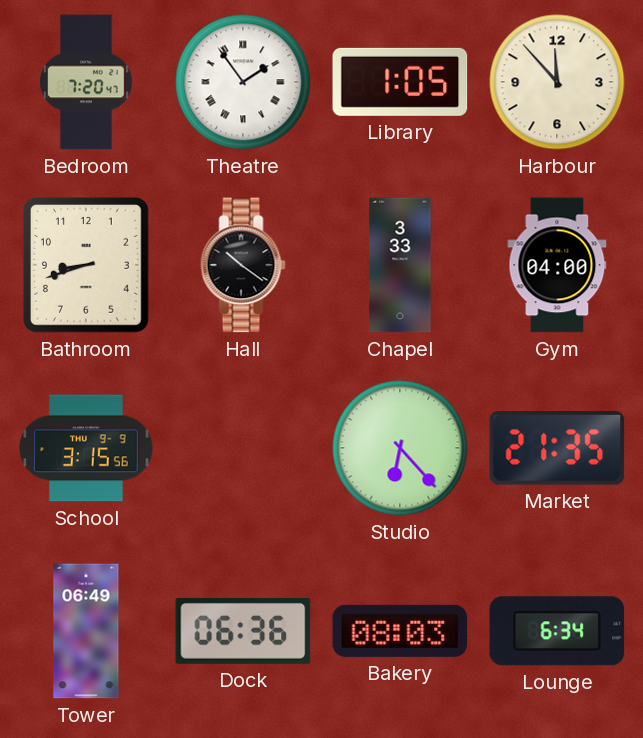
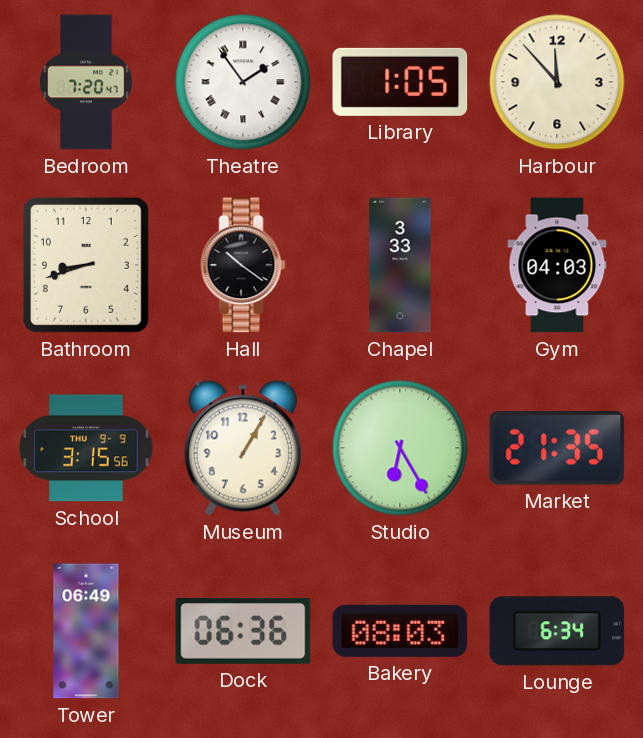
Gym: 04:00 -> 04:03
Museum: none -> 1:05
Studio: 6:23 -> 6:25
